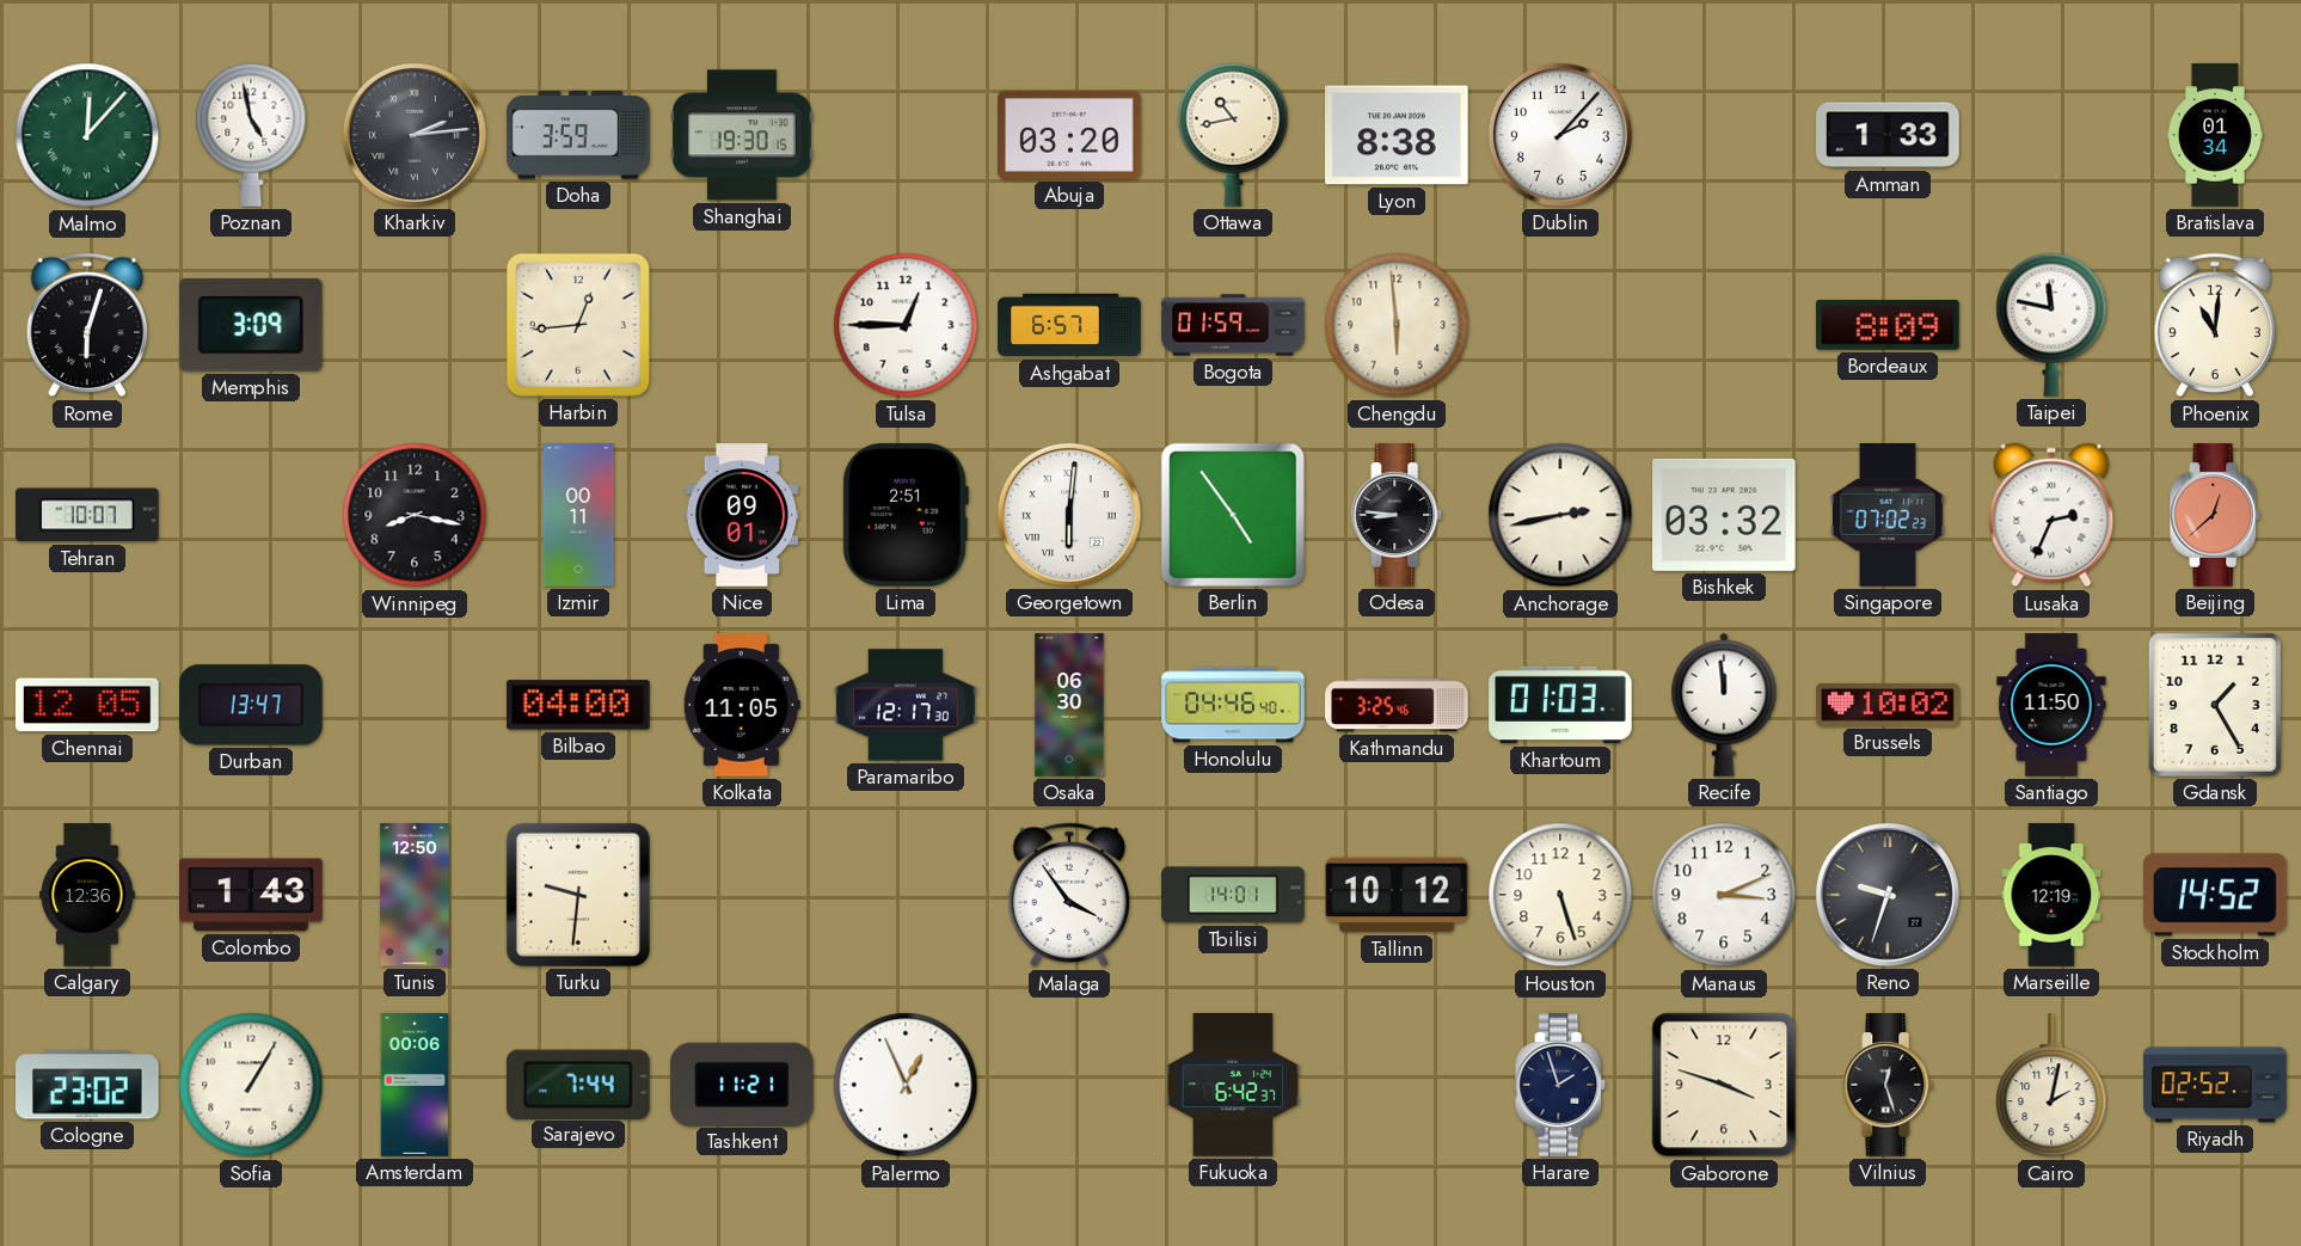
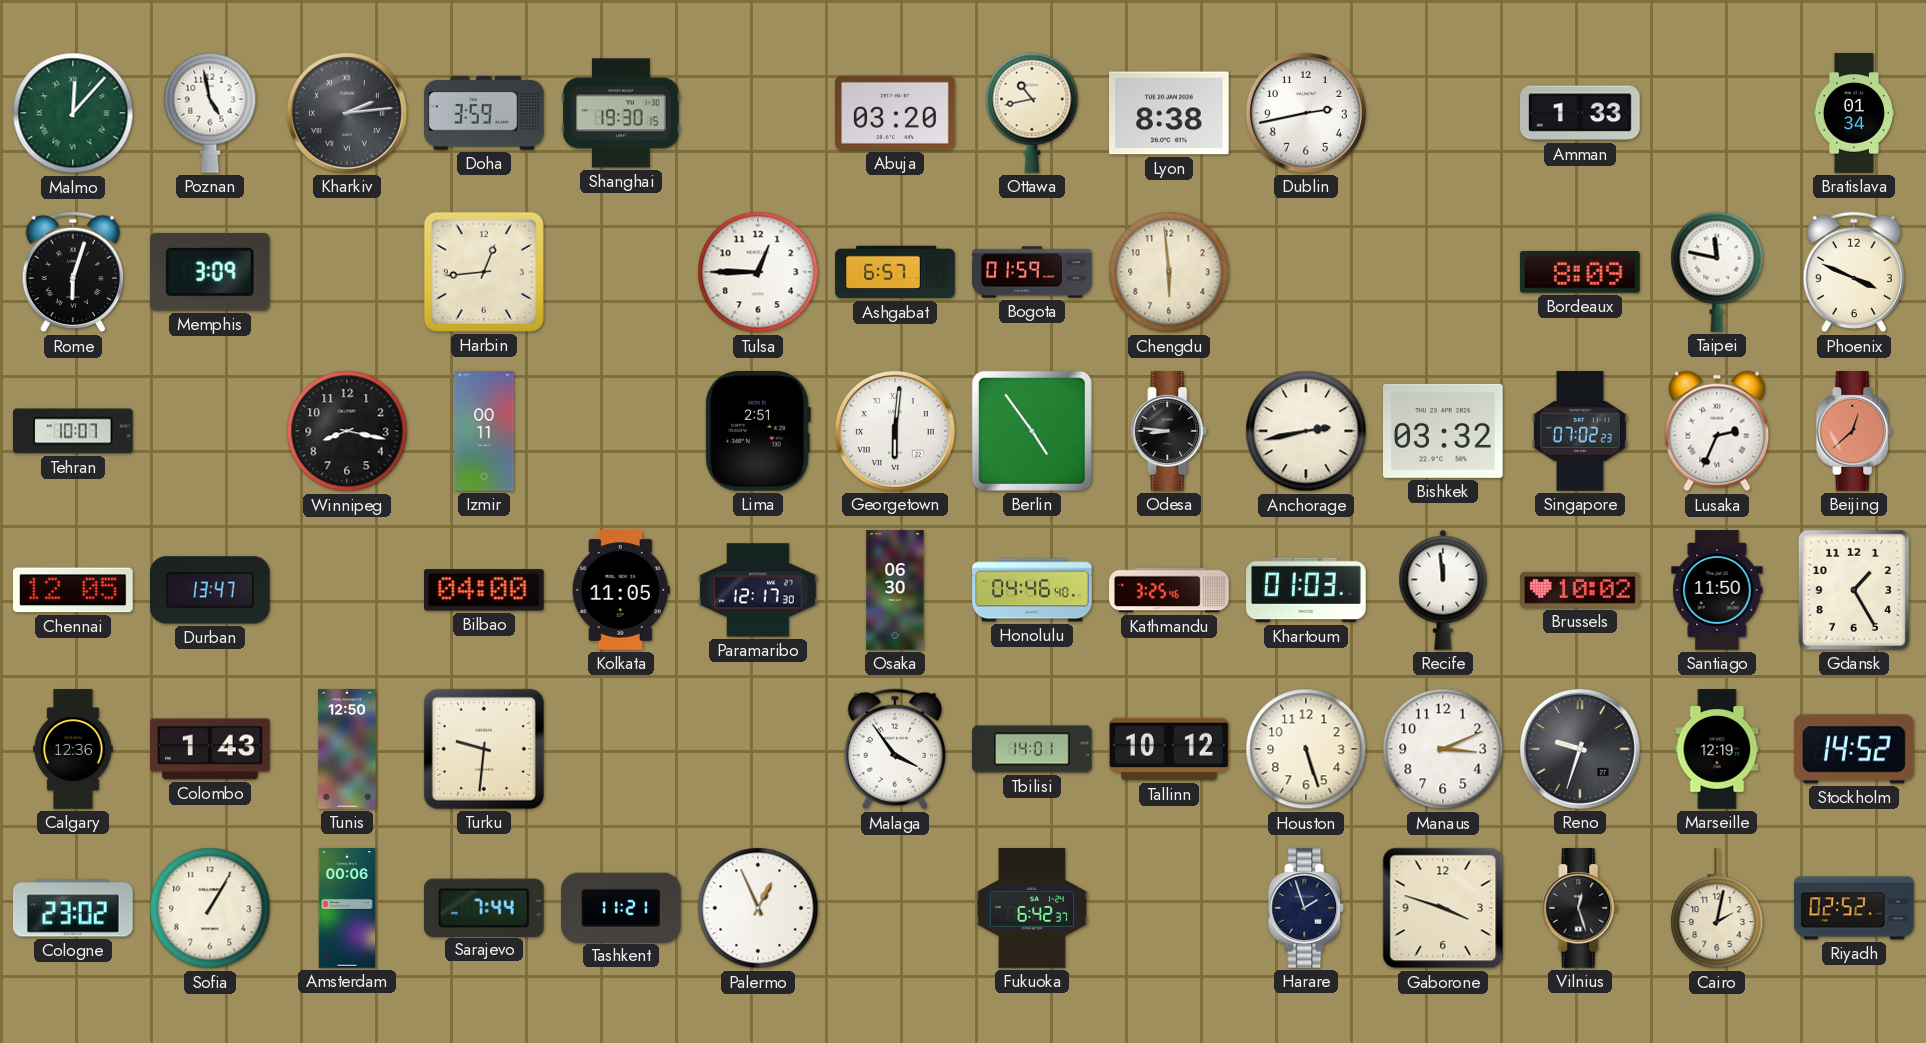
Dublin: 2:07 -> 2:43
Phoenix: 11:01 -> 3:49
Nice: 09:01 -> none
